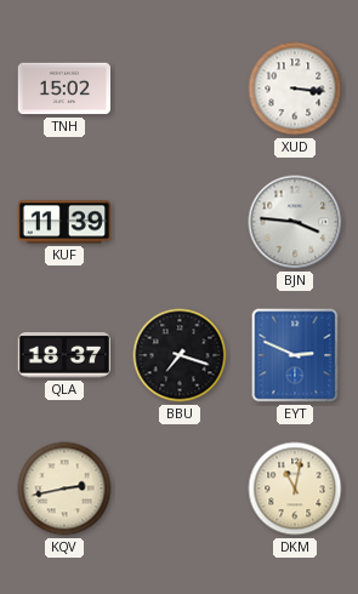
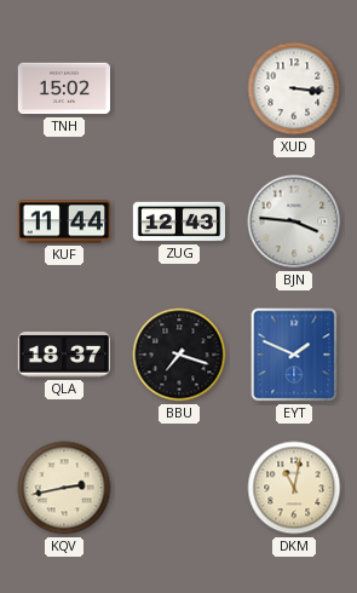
KUF: 11:39 -> 11:44
ZUG: none -> 12:43
EYT: 2:49 -> 1:49
